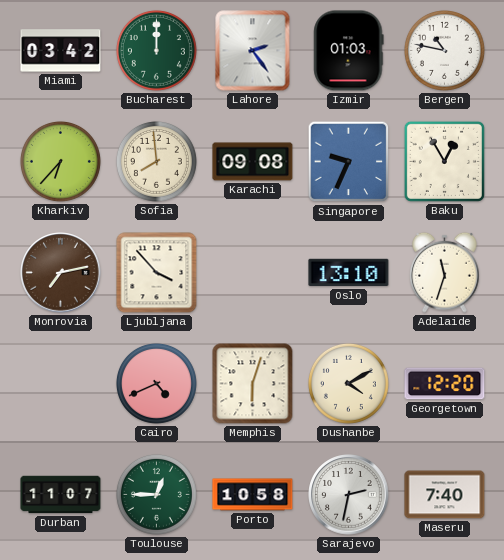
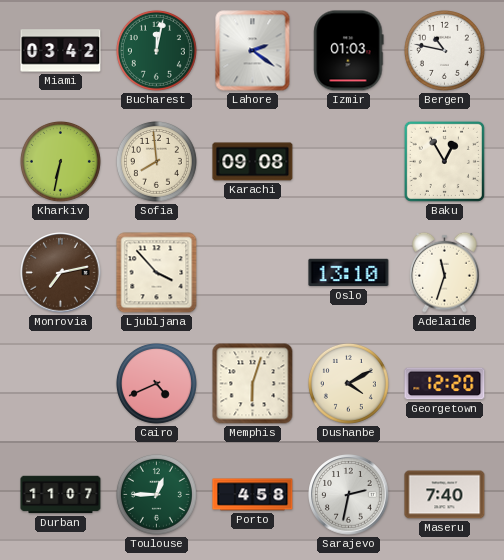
Bucharest: 12:00 -> 12:02
Lahore: 2:24 -> 2:21
Kharkiv: 6:37 -> 6:32
Singapore: 9:34 -> none
Porto: 10:58 -> 4:58
